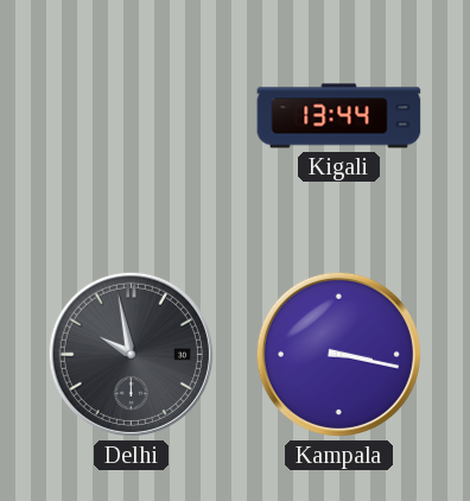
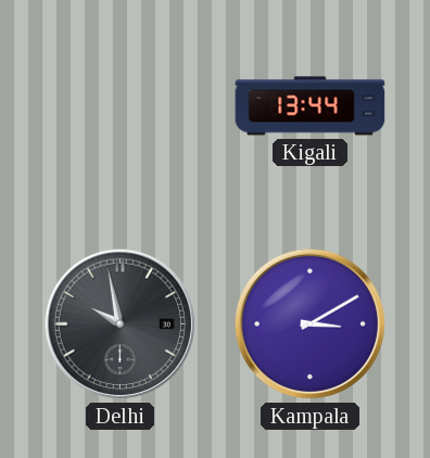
Kampala: 3:17 -> 3:10
